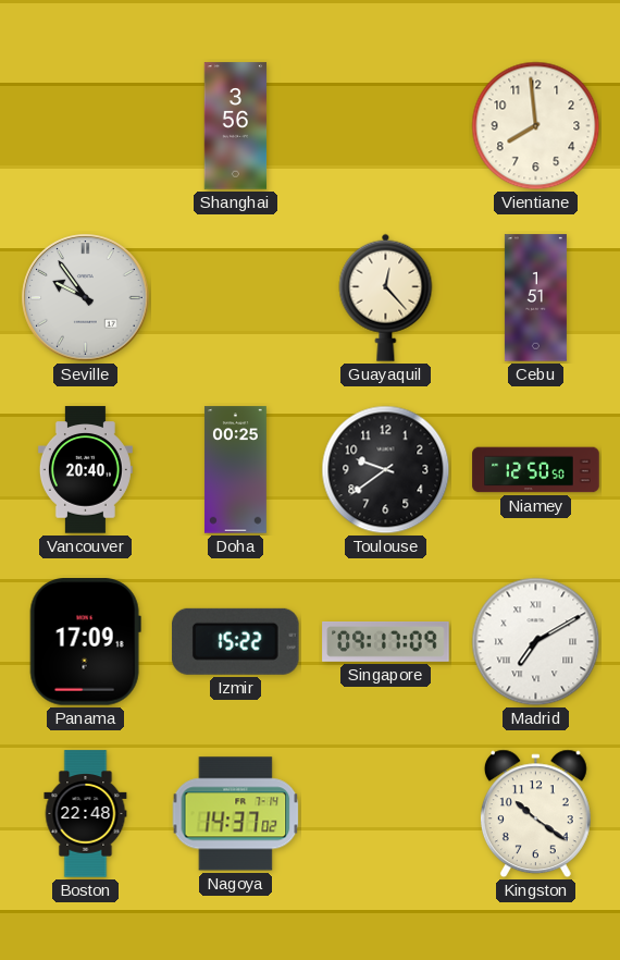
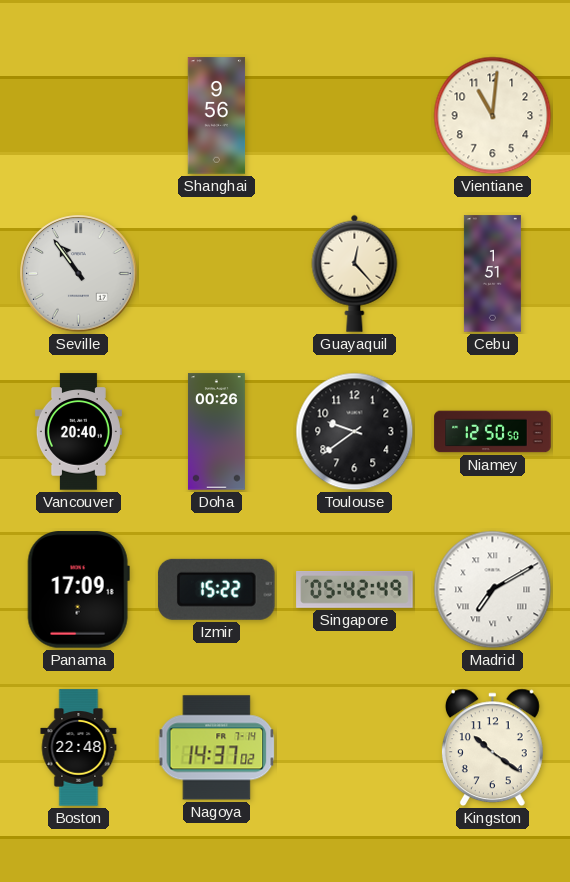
Shanghai: 3:56 -> 9:56
Vientiane: 7:59 -> 11:01
Seville: 9:54 -> 10:54
Doha: 00:25 -> 00:26
Singapore: 09:17 -> 05:42
